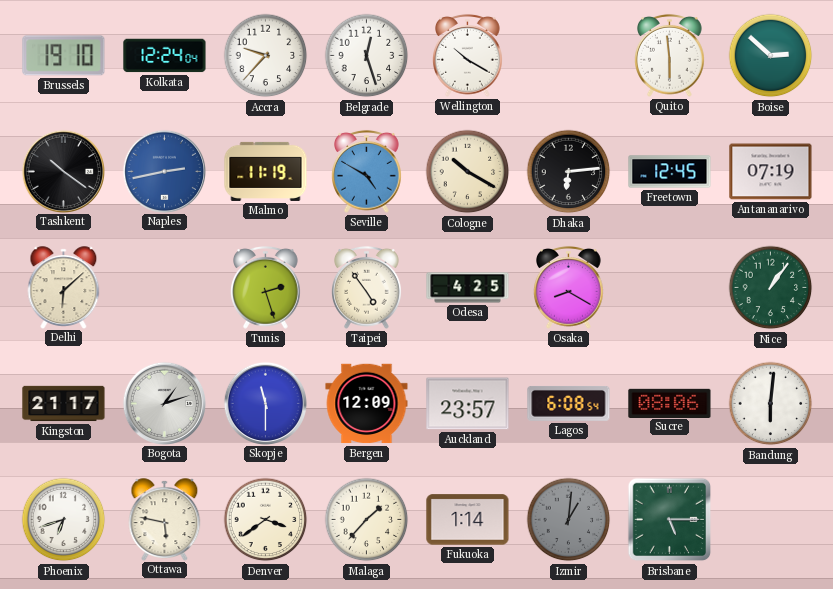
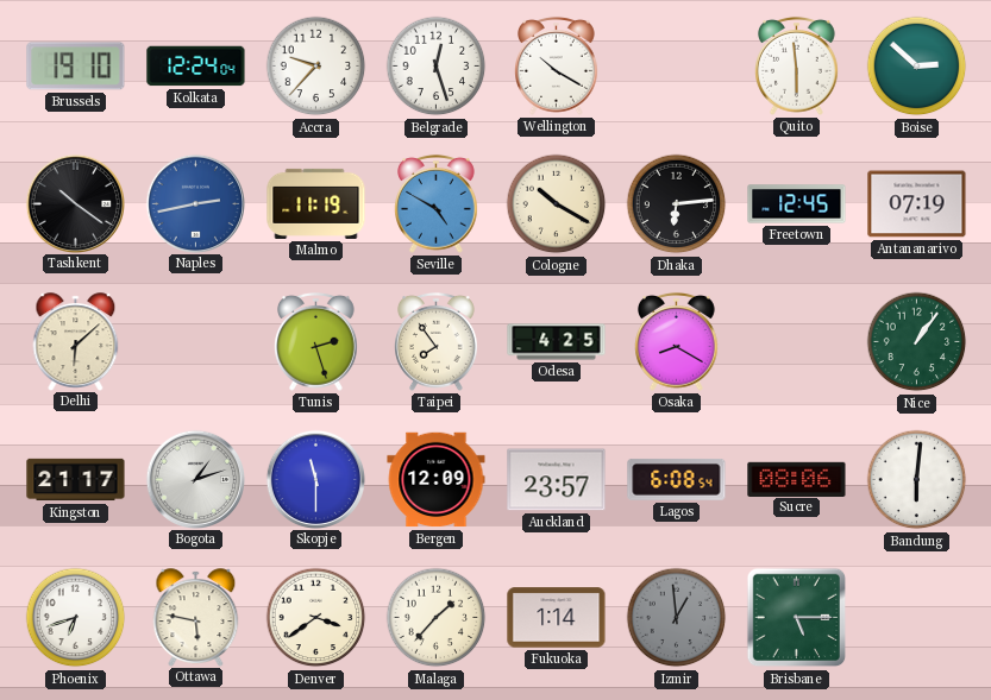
Taipei: 4:54 -> 7:54
Izmir: 1:01 -> 12:59
